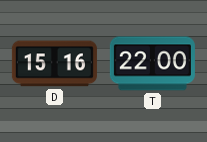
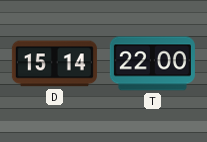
D: 15:16 -> 15:14
